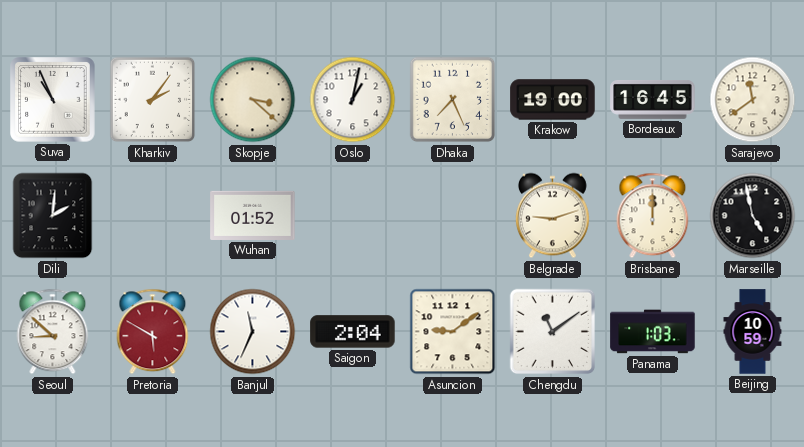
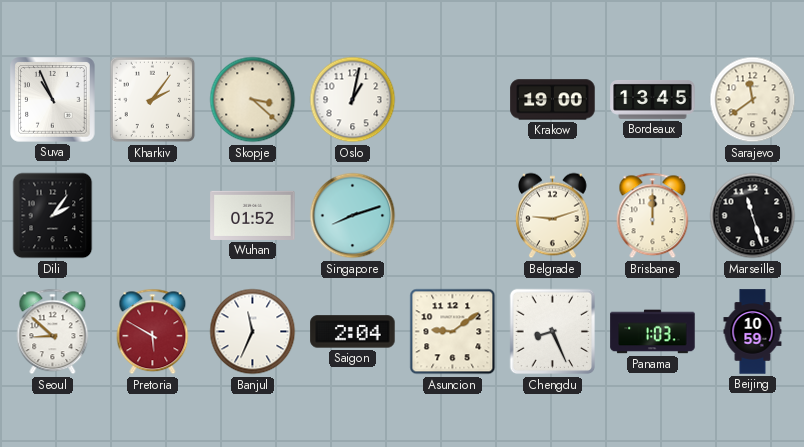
Dhaka: 7:26 -> none
Bordeaux: 16:45 -> 13:45
Dili: 2:01 -> 2:06
Singapore: none -> 8:12
Marseille: 4:58 -> 11:27
Chengdu: 11:09 -> 8:26
